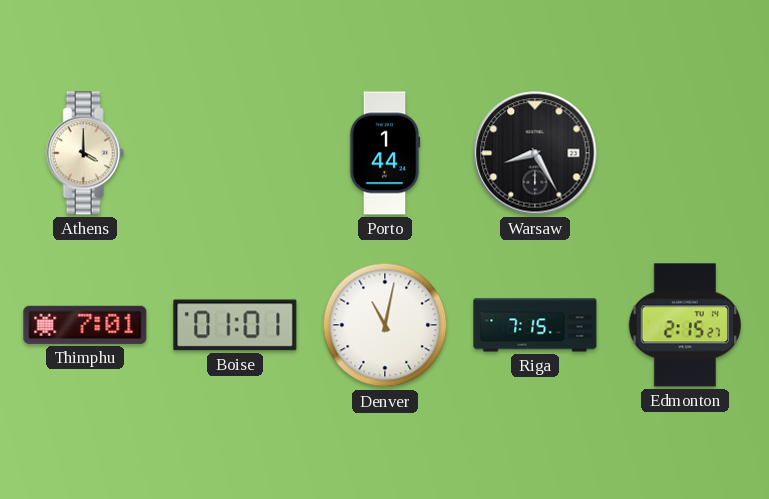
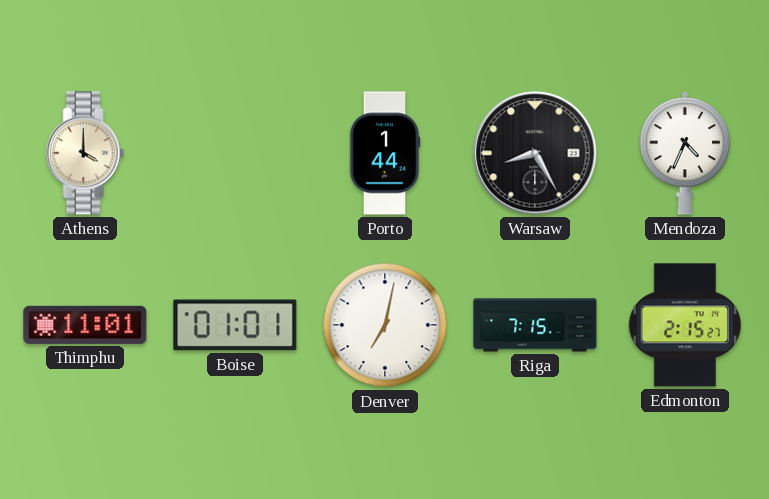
Mendoza: none -> 4:34
Thimphu: 7:01 -> 11:01
Denver: 11:02 -> 7:02
